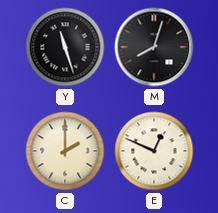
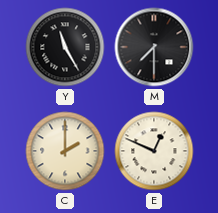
Y: 11:27 -> 11:25
M: 8:03 -> 7:30
